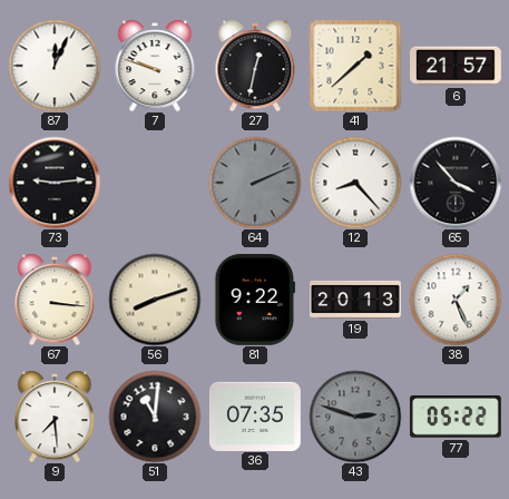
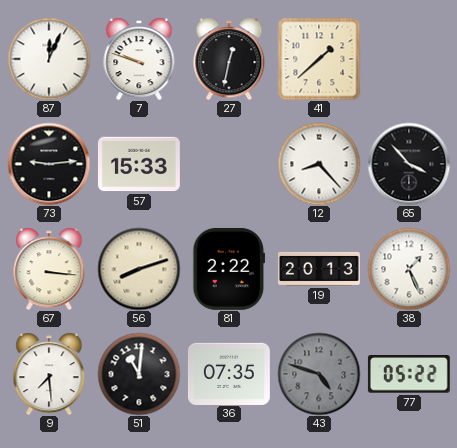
6: 21:57 -> none
57: none -> 15:33
64: 2:11 -> none
81: 9:22 -> 2:22
43: 2:48 -> 4:48
